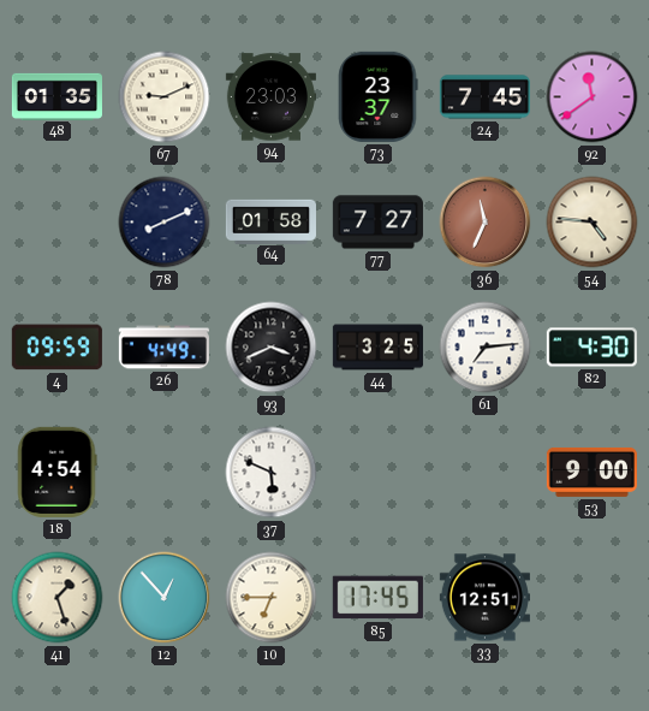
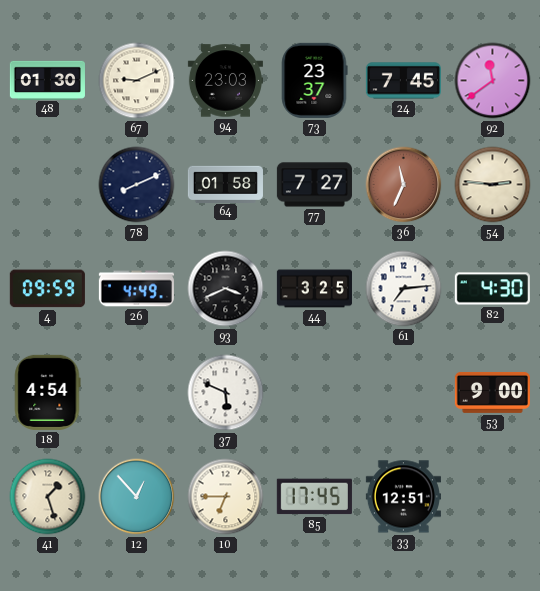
48: 01:35 -> 01:30
54: 4:46 -> 2:46
